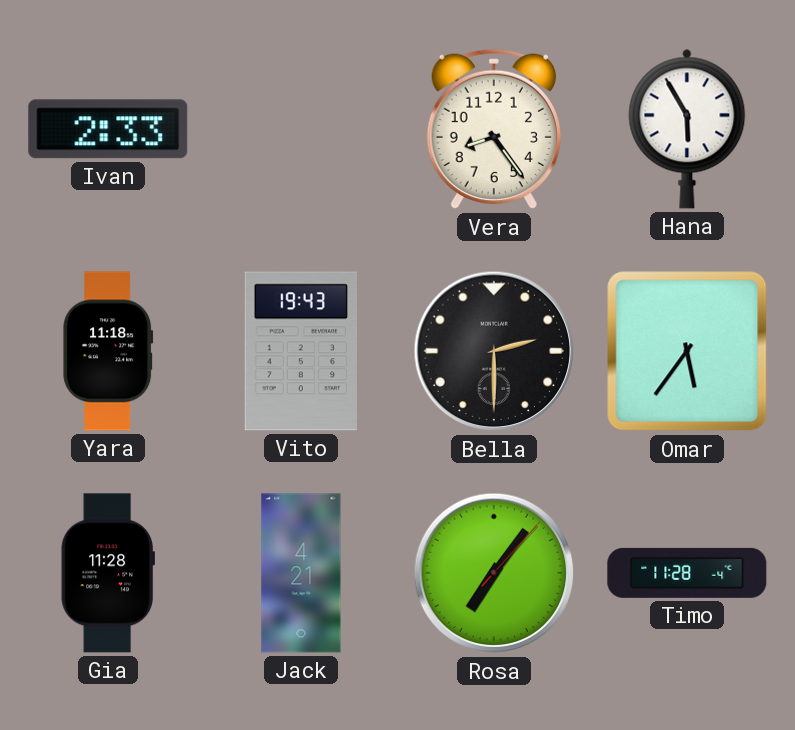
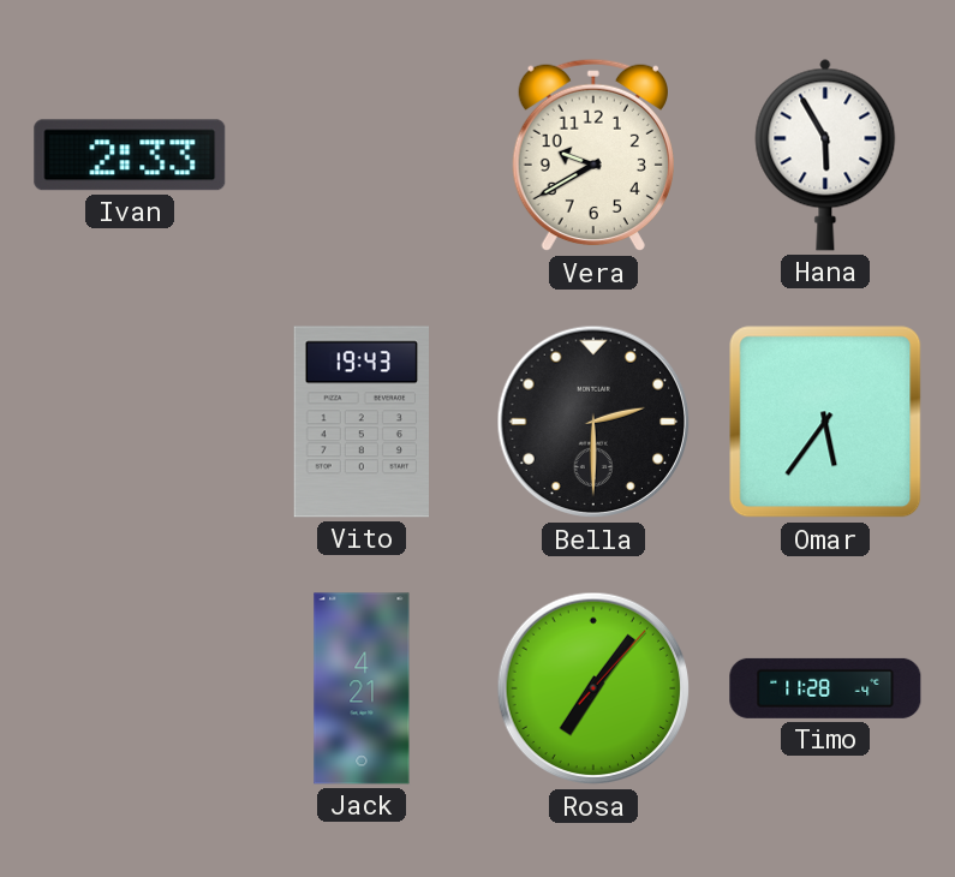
Vera: 8:24 -> 9:40
Yara: 11:18 -> none
Gia: 11:28 -> none
